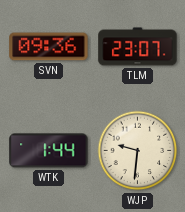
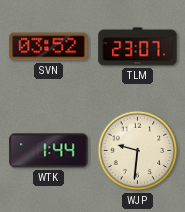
SVN: 09:36 -> 03:52
